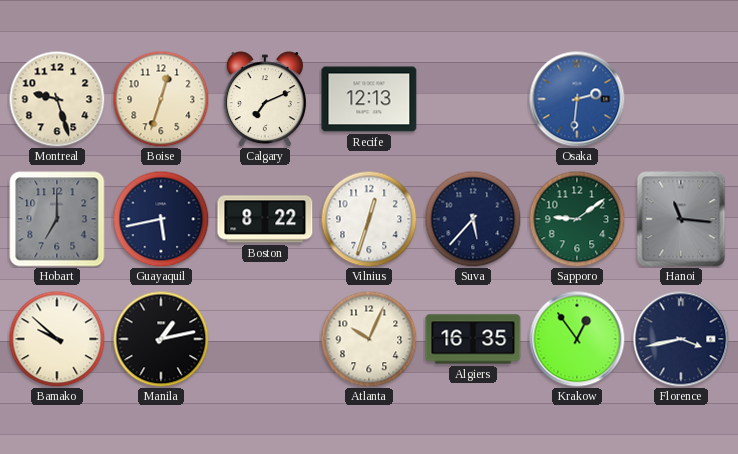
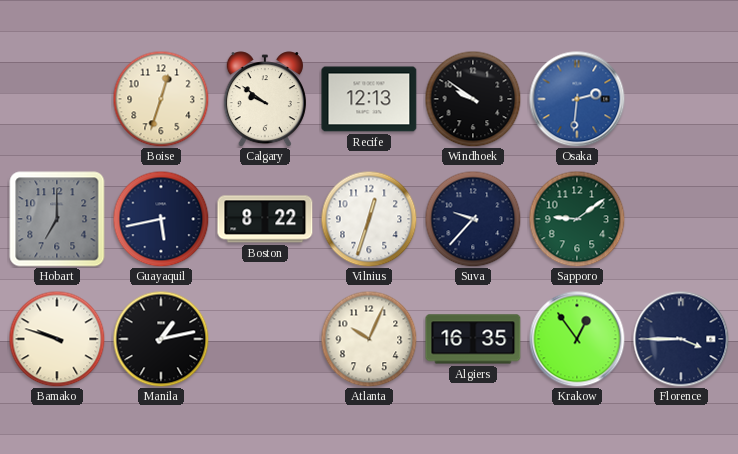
Montreal: 9:27 -> none
Calgary: 7:11 -> 9:51
Windhoek: none -> 9:51
Suva: 5:37 -> 9:37
Hanoi: 11:16 -> none
Bamako: 9:52 -> 9:48
Florence: 3:43 -> 3:45
